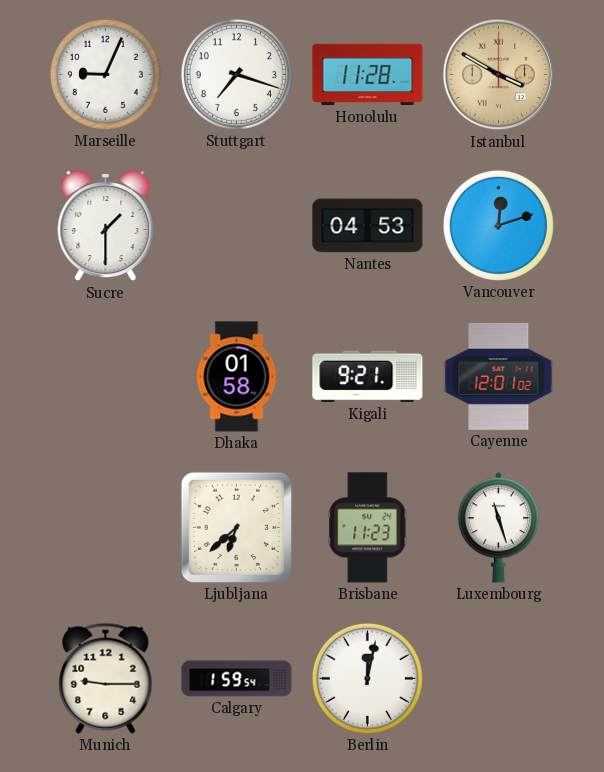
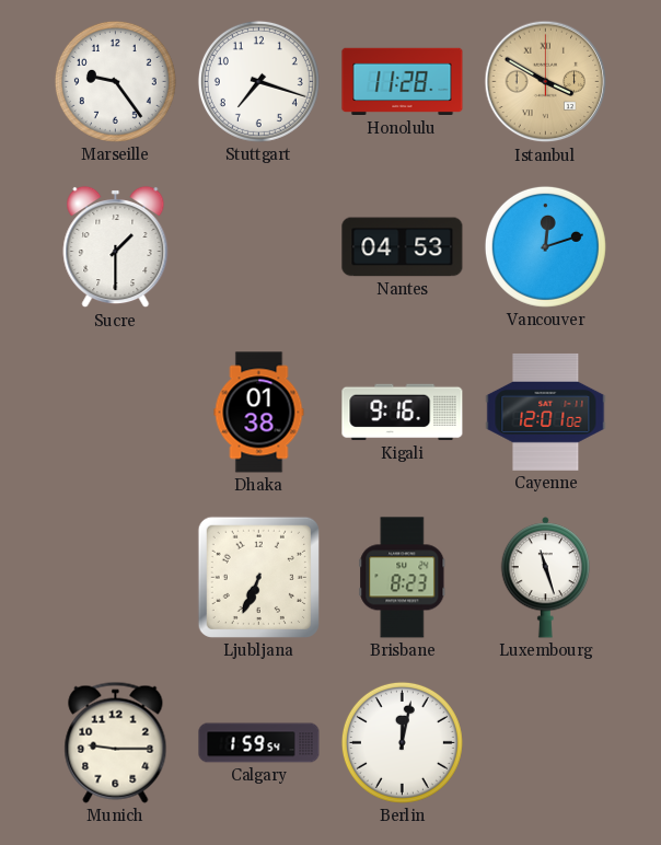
Marseille: 9:04 -> 9:24
Dhaka: 01:58 -> 01:38
Kigali: 9:21 -> 9:16
Ljubljana: 6:38 -> 6:34
Brisbane: 11:23 -> 8:23
